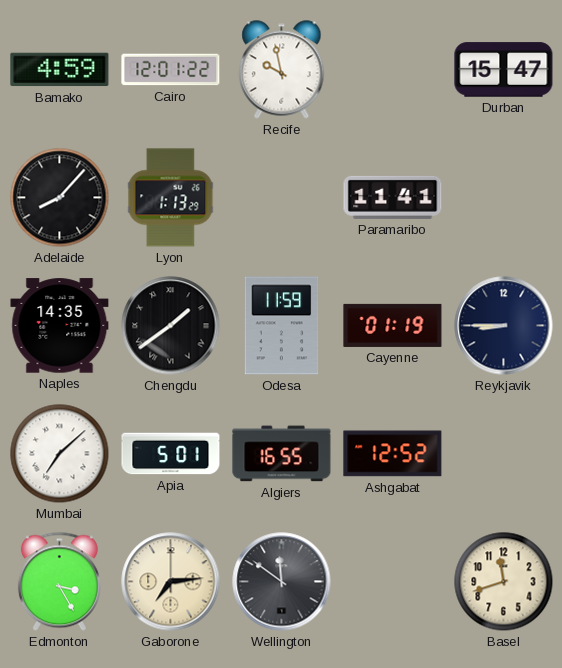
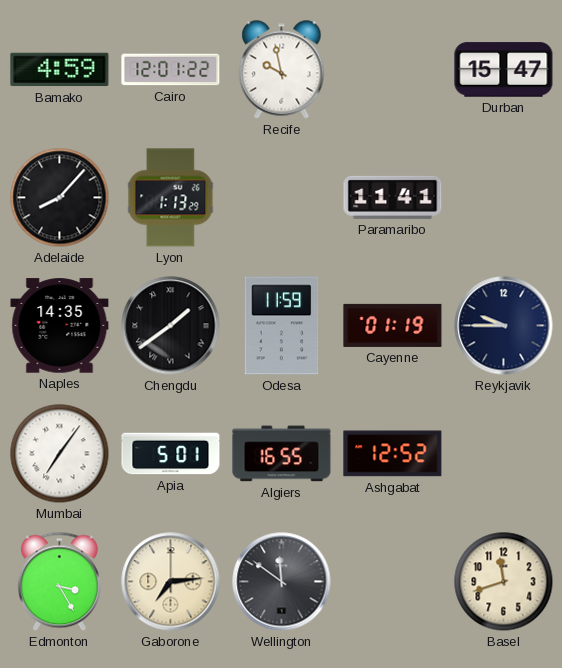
Reykjavik: 8:45 -> 9:45
Mumbai: 7:08 -> 7:06
